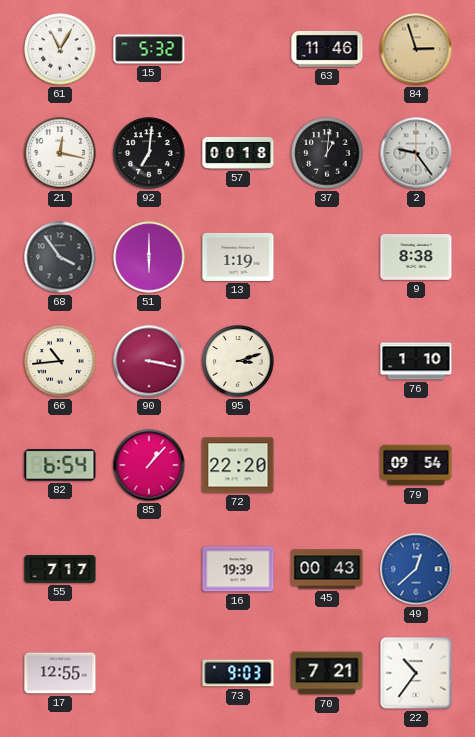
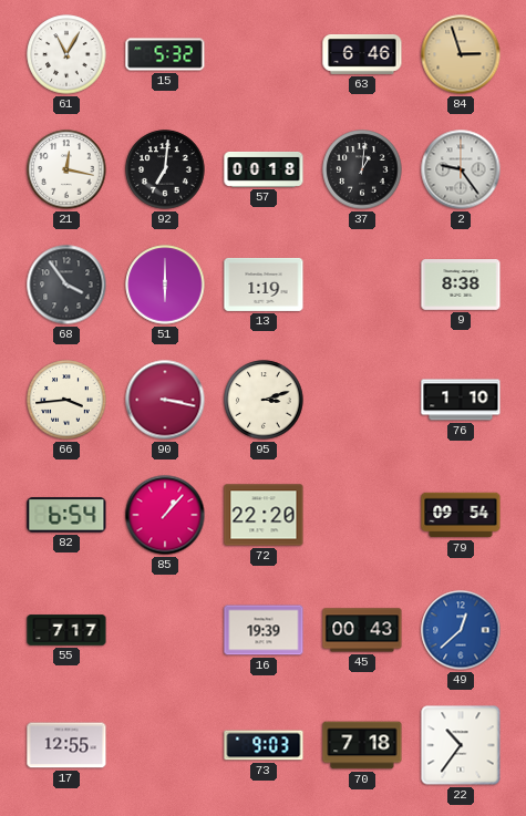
63: 11:46 -> 6:46
66: 10:44 -> 3:44
70: 7:21 -> 7:18
